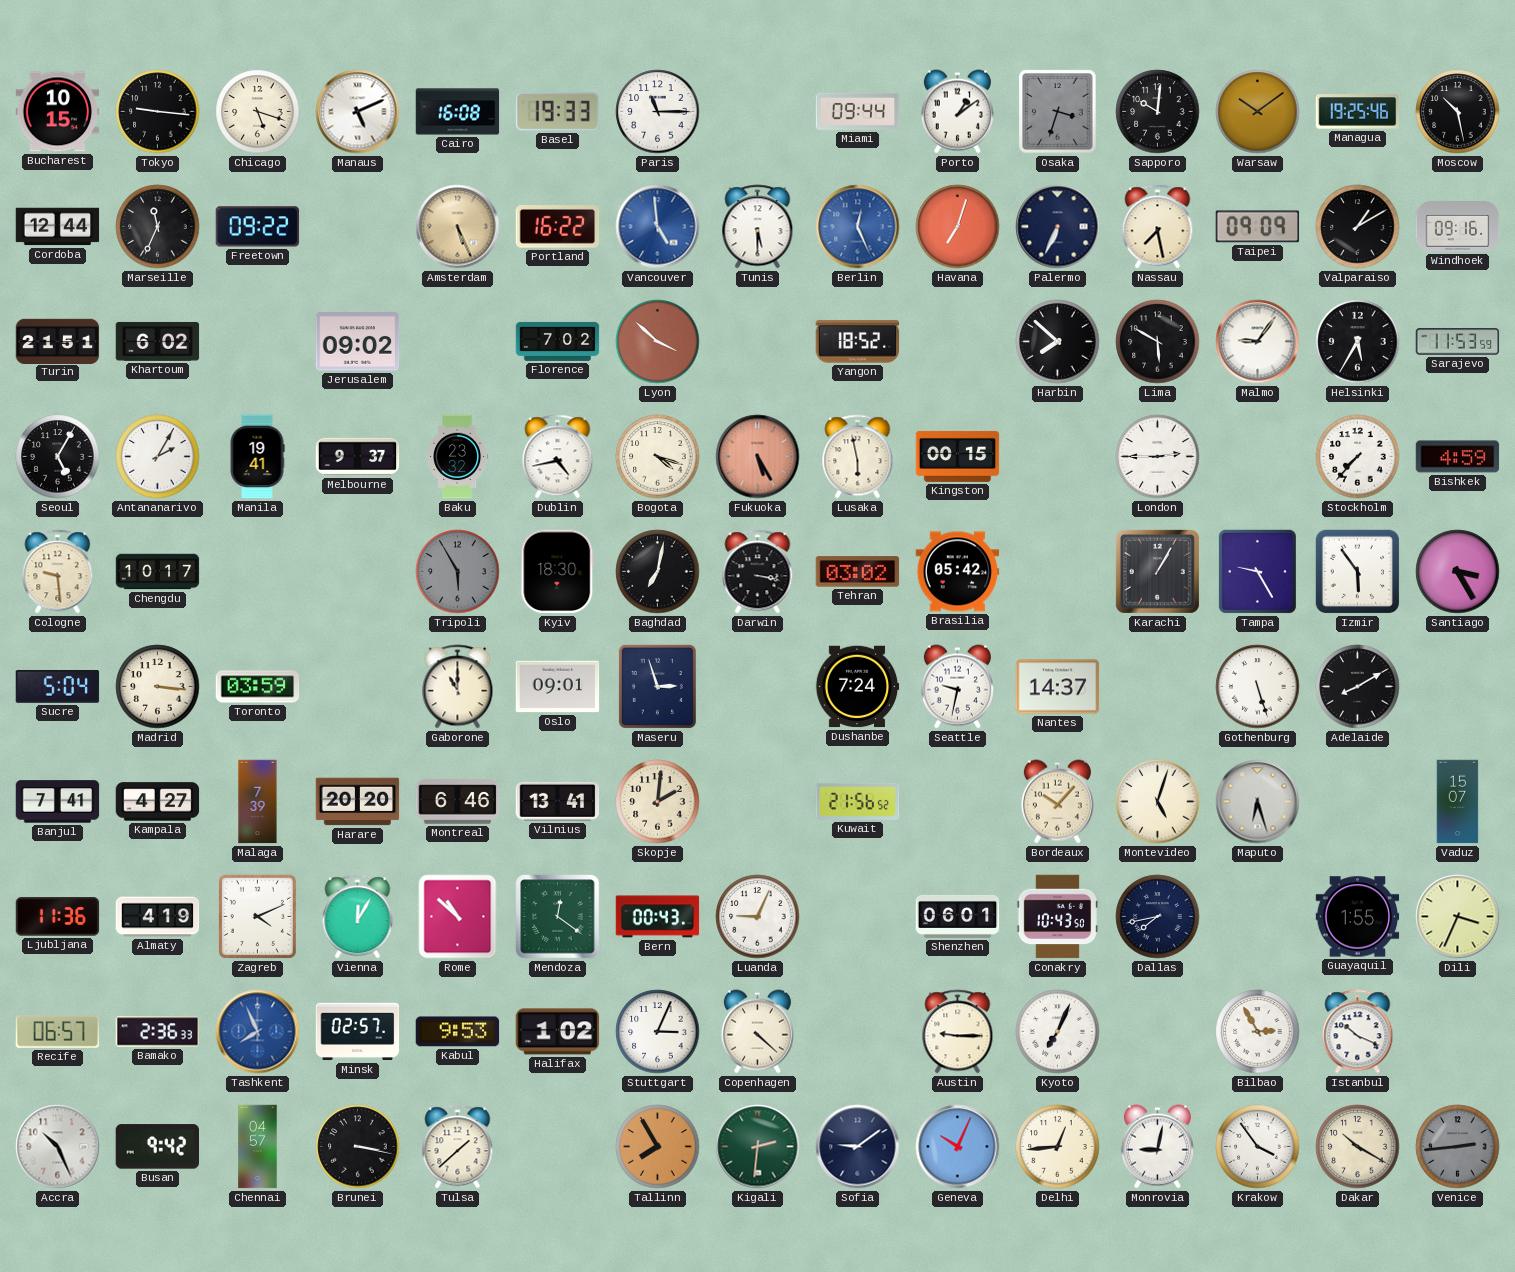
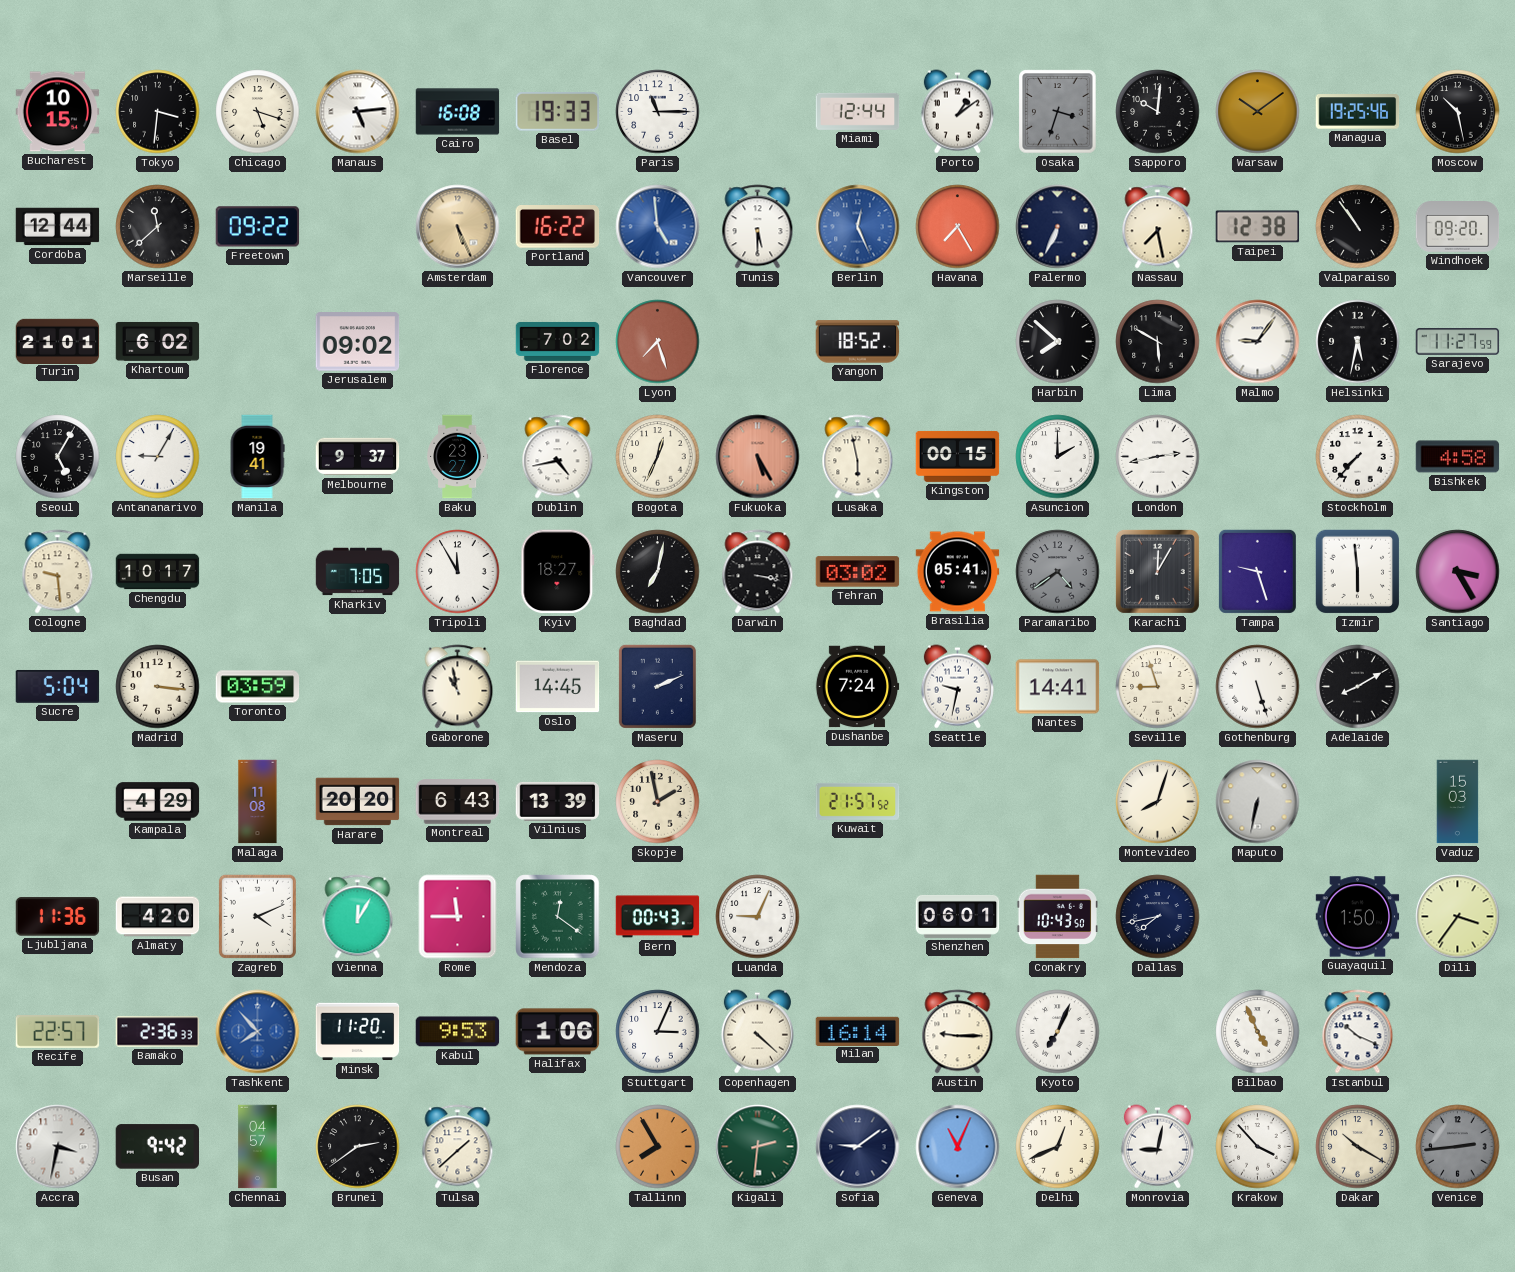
Tokyo: 9:16 -> 3:31
Manaus: 5:11 -> 5:14
Miami: 09:44 -> 12:44
Marseille: 11:34 -> 11:38
Havana: 7:03 -> 7:25
Taipei: 09:09 -> 12:38
Valparaiso: 1:10 -> 10:54
Windhoek: 09:16 -> 09:20
Turin: 21:51 -> 21:01
Lyon: 3:52 -> 7:27
Helsinki: 5:35 -> 5:32
Sarajevo: 11:53 -> 11:27
Antananarivo: 2:05 -> 9:05
Baku: 23:32 -> 23:27
Bogota: 4:18 -> 12:34
Asuncion: none -> 2:00
London: 2:45 -> 2:43
Bishkek: 4:59 -> 4:58
Kharkiv: none -> 7:05
Tripoli: 5:55 -> 11:55
Tripoli dial: grey -> white
Kyiv: 18:30 -> 18:27
Brasilia: 05:42 -> 05:41
Paramaribo: none -> 4:39
Karachi: 1:05 -> 12:05
Tampa: 9:25 -> 9:27
Izmir: 5:54 -> 5:59
Gaborone: 11:00 -> 10:58
Oslo: 09:01 -> 14:45
Maseru: 2:57 -> 2:11
Nantes: 14:37 -> 14:41
Seville: none -> 8:57
Banjul: 7:41 -> none
Kampala: 4:27 -> 4:29
Malaga: 7:39 -> 11:08
Montreal: 6:46 -> 6:43
Vilnius: 13:41 -> 13:39
Skopje: 2:01 -> 1:58
Kuwait: 21:56 -> 21:57
Bordeaux: 10:07 -> none
Montevideo: 5:03 -> 8:03
Maputo: 6:27 -> 6:32
Vaduz: 15:07 -> 15:03
Almaty: 4:19 -> 4:20
Rome: 10:52 -> 11:45
Guayaquil: 1:55 -> 1:50
Dili: 3:34 -> 3:36
Recife: 06:57 -> 22:57
Tashkent: 7:56 -> 7:53
Minsk: 02:57 -> 11:20
Halifax: 1:02 -> 1:06
Milan: none -> 16:14
Bilbao: 2:55 -> 4:56
Accra: 10:26 -> 3:32
Brunei: 3:17 -> 2:39
Geneva: 10:04 -> 11:04
Delhi: 12:44 -> 12:41
Krakow: 3:54 -> 3:53
